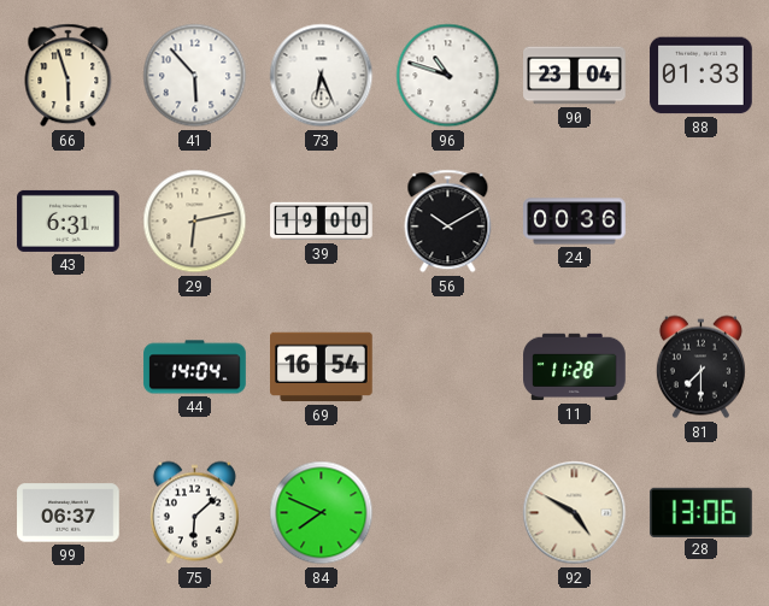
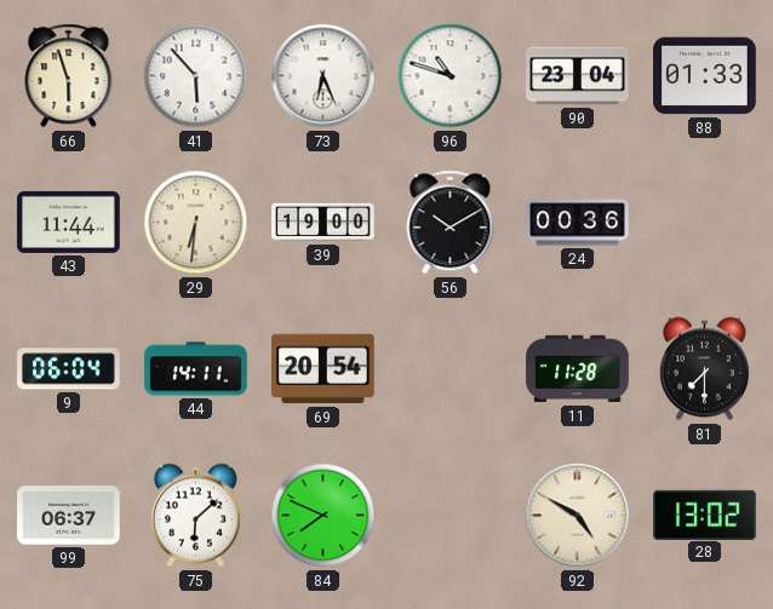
43: 6:31 -> 11:44
29: 6:13 -> 6:31
9: none -> 06:04
44: 14:04 -> 14:11
69: 16:54 -> 20:54
28: 13:06 -> 13:02
